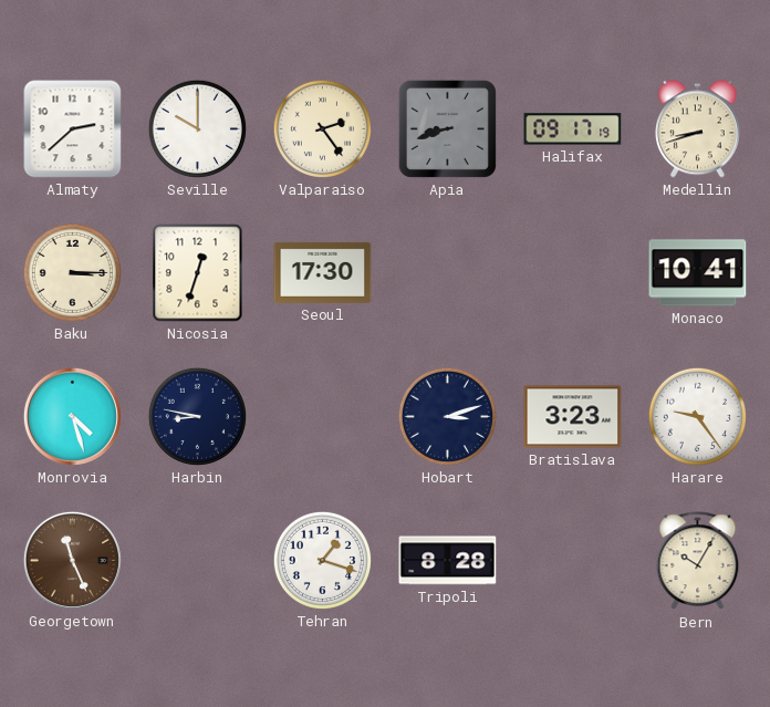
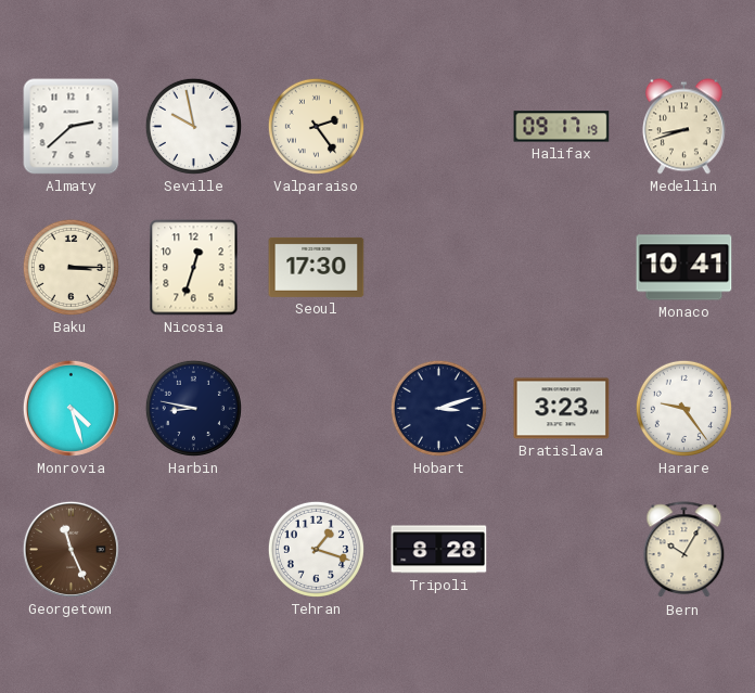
Seville: 10:00 -> 9:58
Apia: 8:42 -> none
